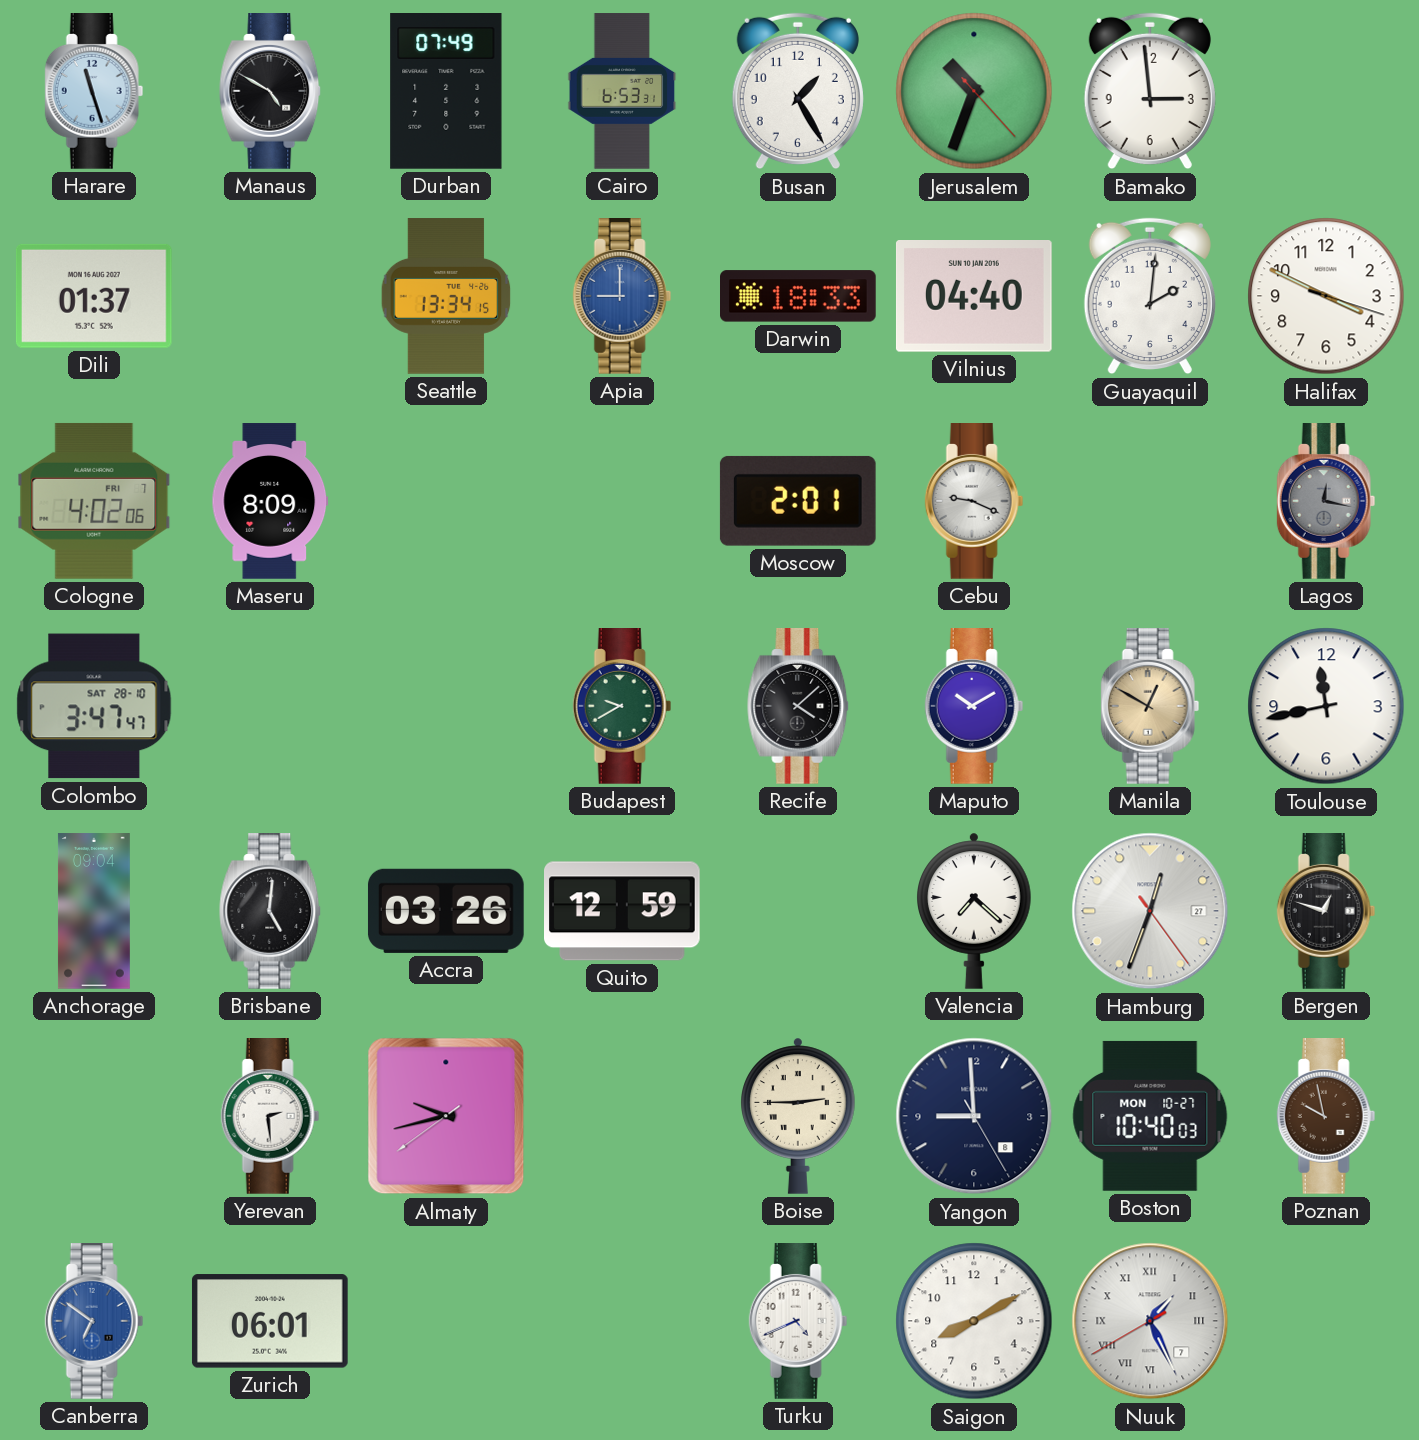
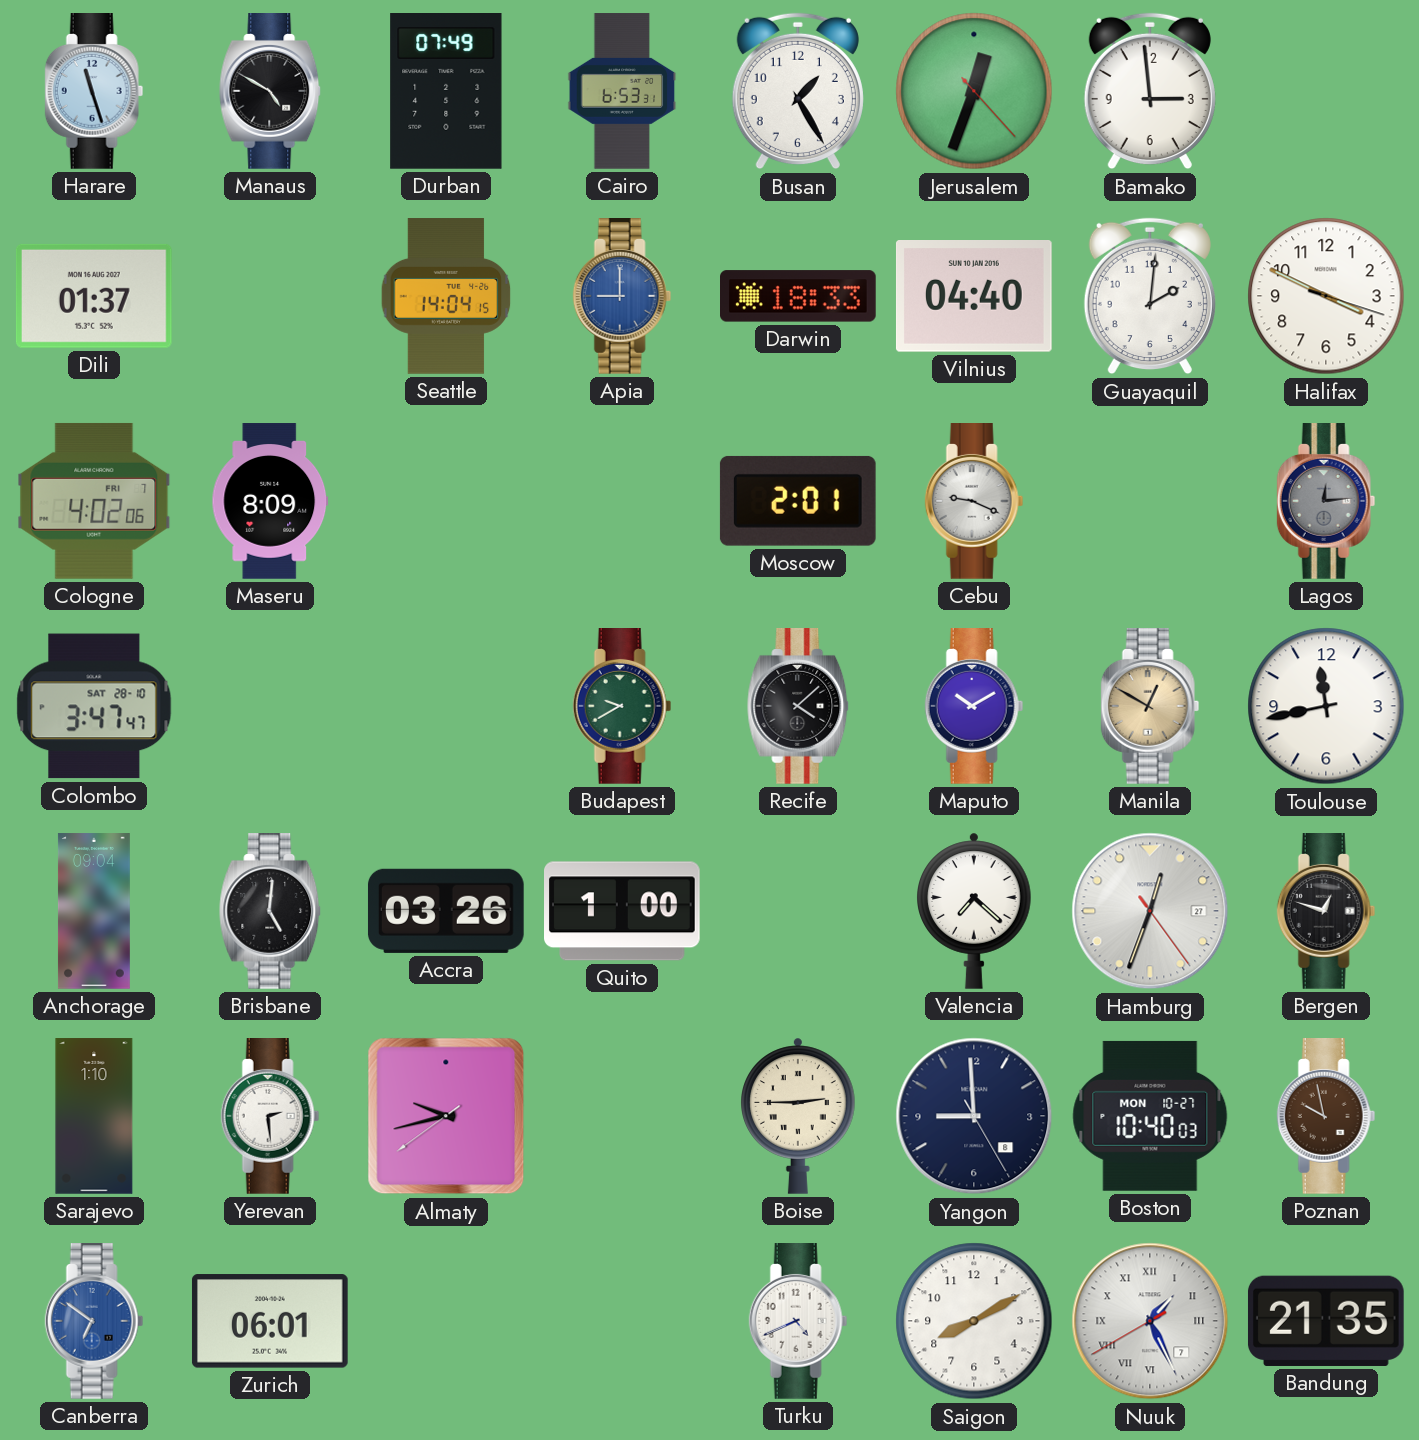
Jerusalem: 10:33 -> 12:33
Seattle: 13:34 -> 14:04
Lagos: 12:17 -> 12:14
Quito: 12:59 -> 1:00
Sarajevo: none -> 1:10
Bandung: none -> 21:35
